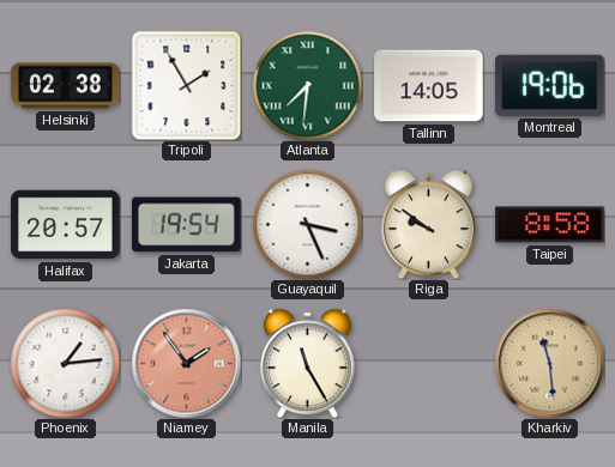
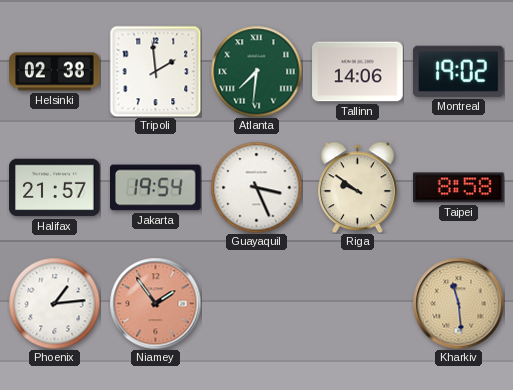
Tripoli: 1:55 -> 1:59
Tallinn: 14:05 -> 14:06
Montreal: 19:06 -> 19:02
Halifax: 20:57 -> 21:57
Manila: 11:25 -> none
